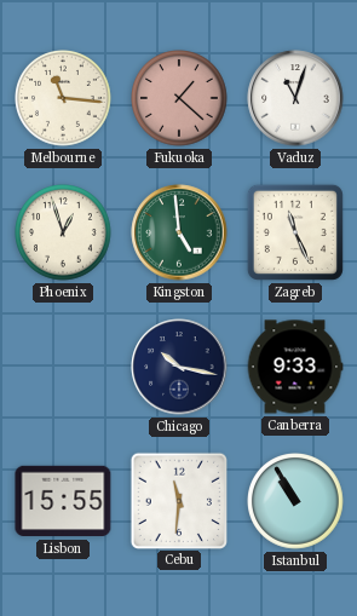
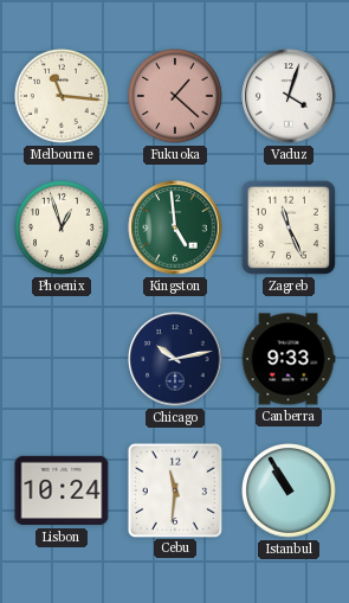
Vaduz: 11:03 -> 4:03
Chicago: 10:17 -> 10:13
Lisbon: 15:55 -> 10:24
